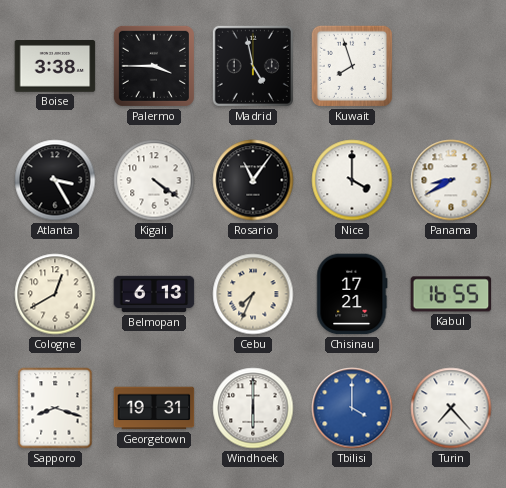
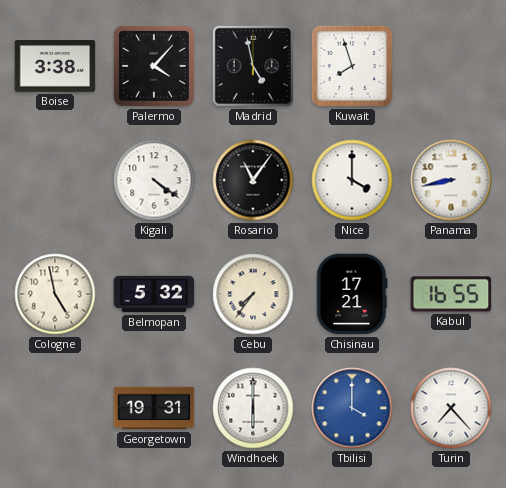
Palermo: 3:45 -> 4:07
Atlanta: 3:25 -> none
Panama: 8:40 -> 8:43
Cologne: 12:40 -> 4:58
Belmopan: 6:13 -> 5:32
Cebu: 7:34 -> 7:36
Sapporo: 8:18 -> none
